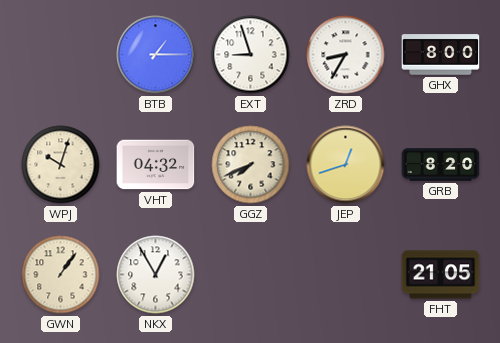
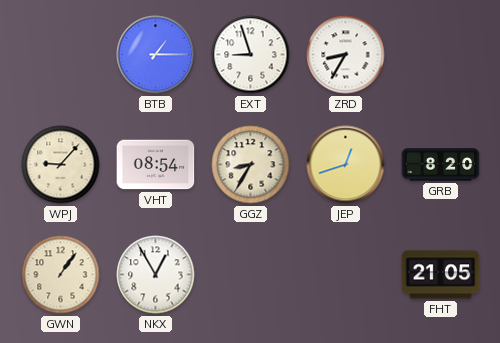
GHX: 8:00 -> none
WPJ: 10:03 -> 9:07
VHT: 04:32 -> 08:54
GGZ: 7:41 -> 8:35
